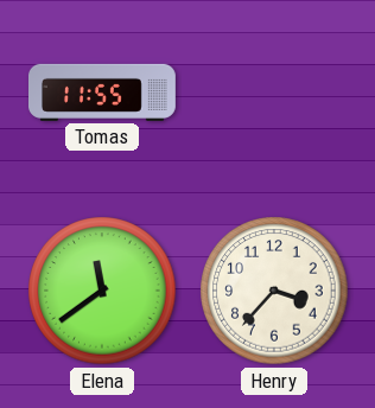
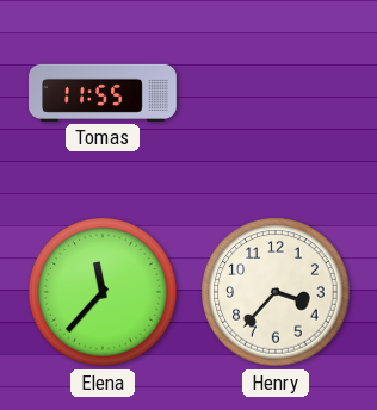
Elena: 11:39 -> 11:37
